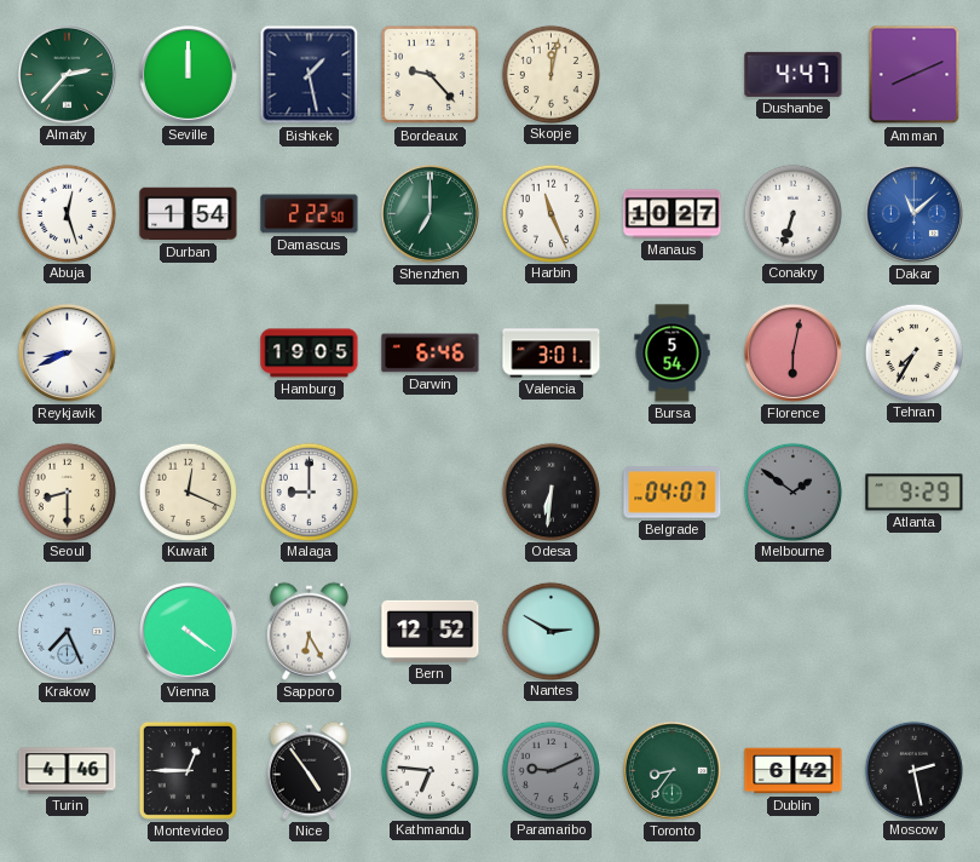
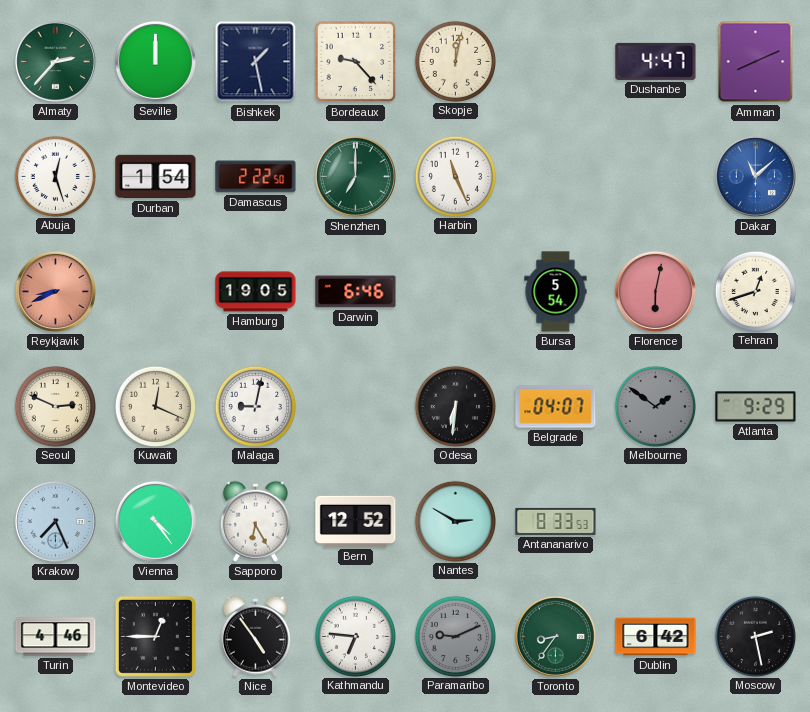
Manaus: 10:27 -> none
Conakry: 6:33 -> none
Reykjavik dial: white -> salmon
Valencia: 3:01 -> none
Tehran: 7:35 -> 12:42
Seoul: 8:30 -> 2:49
Malaga: 9:00 -> 9:02
Vienna: 4:21 -> 4:24
Antananarivo: none -> 8:33
